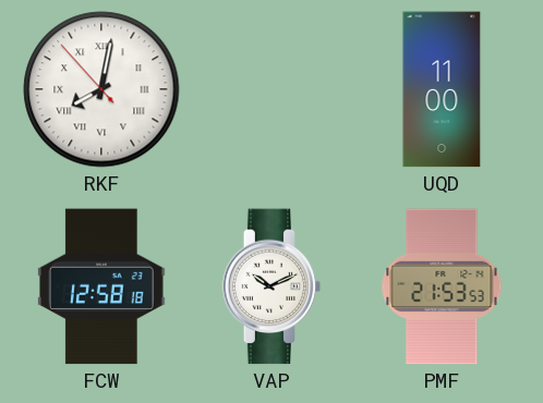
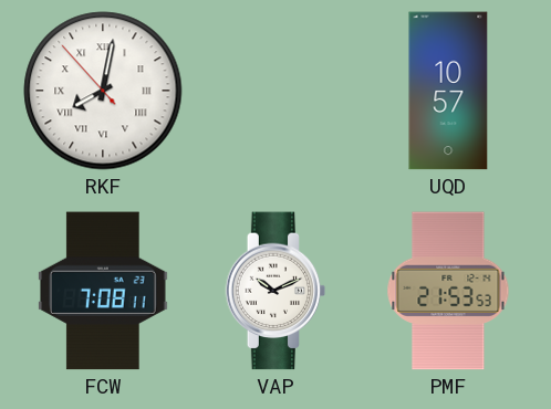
UQD: 11:00 -> 10:57
FCW: 12:58 -> 7:08
